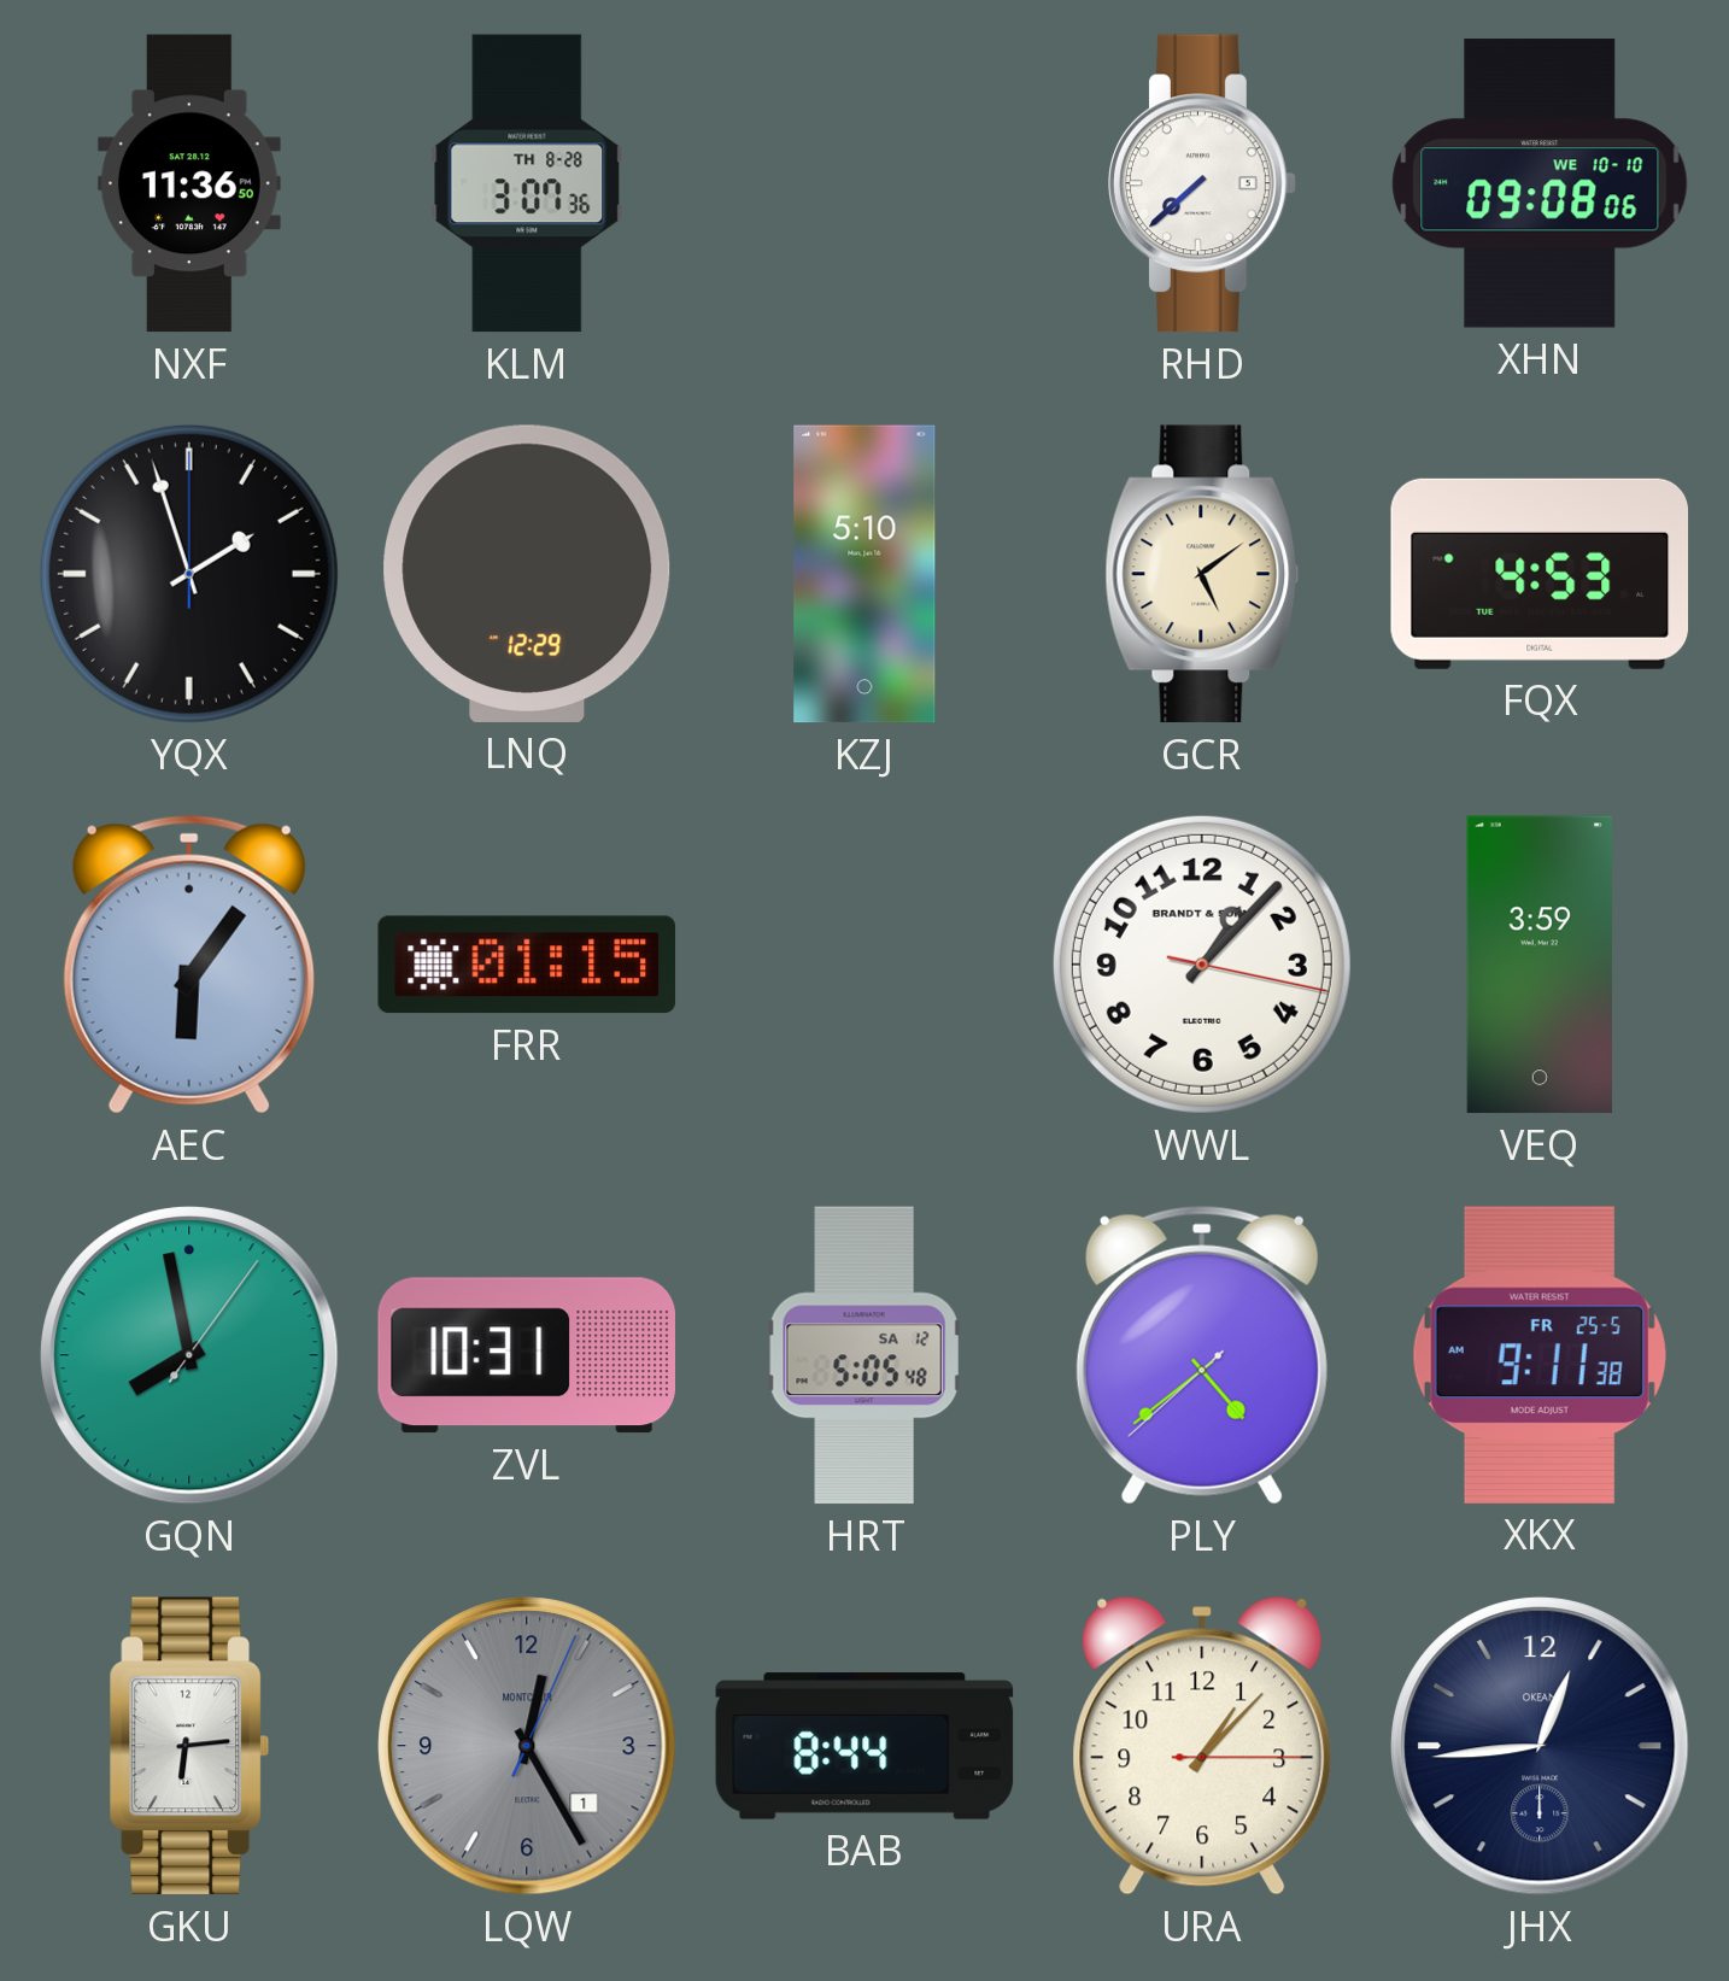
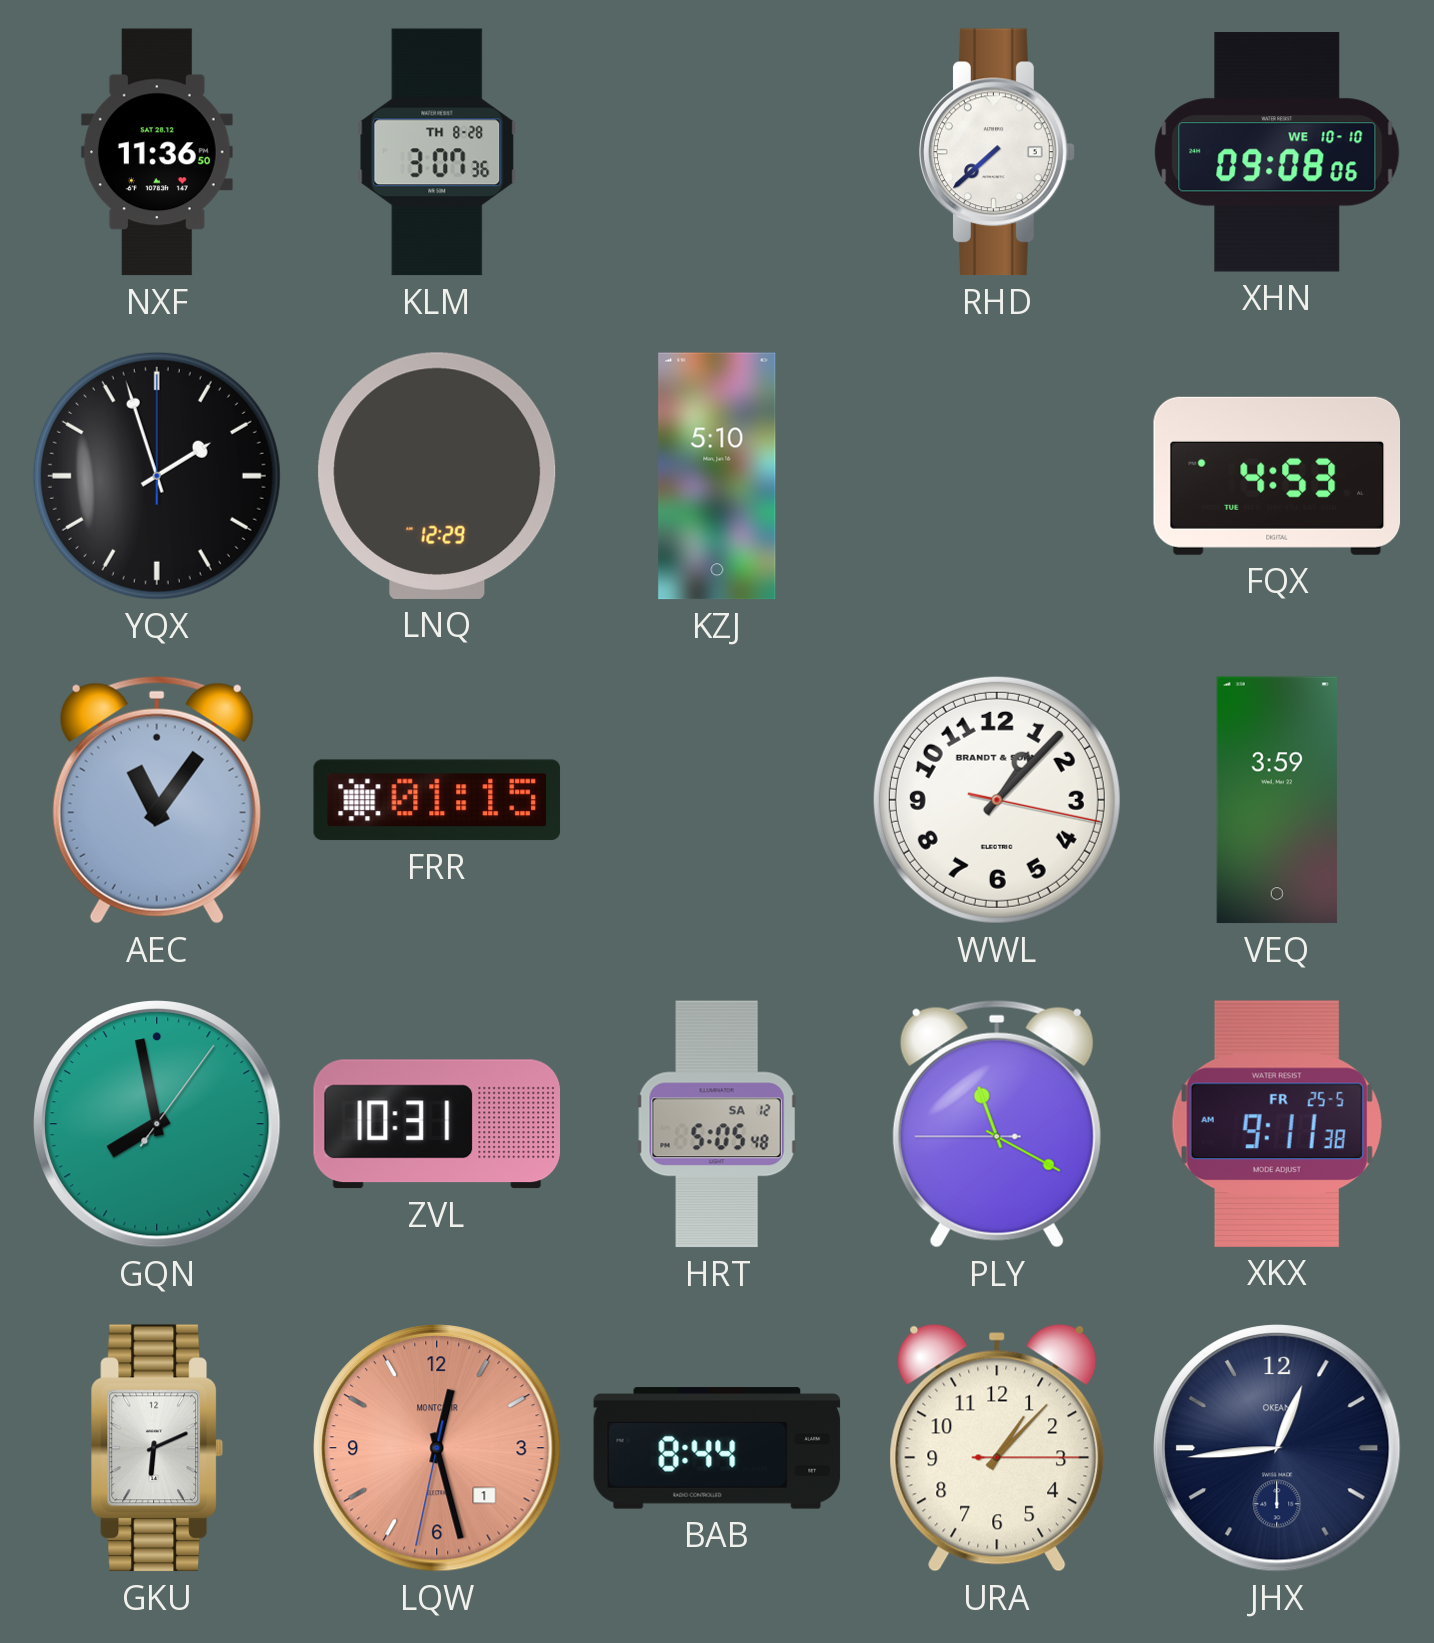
GCR: 5:09 -> none
AEC: 6:06 -> 11:06
PLY: 4:38 -> 11:19
GKU: 6:14 -> 6:11
LQW: 12:25 -> 12:27
LQW dial: grey -> salmon
